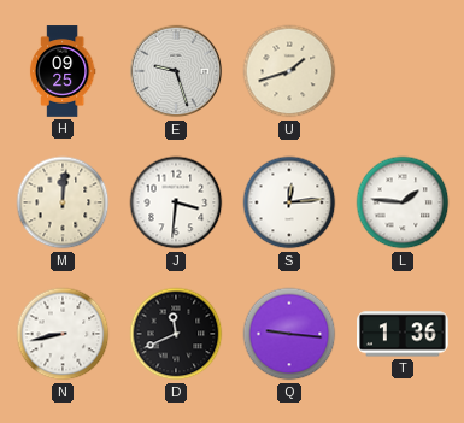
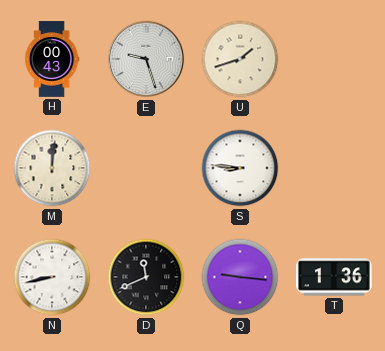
H: 09:25 -> 00:43
J: 3:31 -> none
S: 12:14 -> 8:46
L: 1:46 -> none
